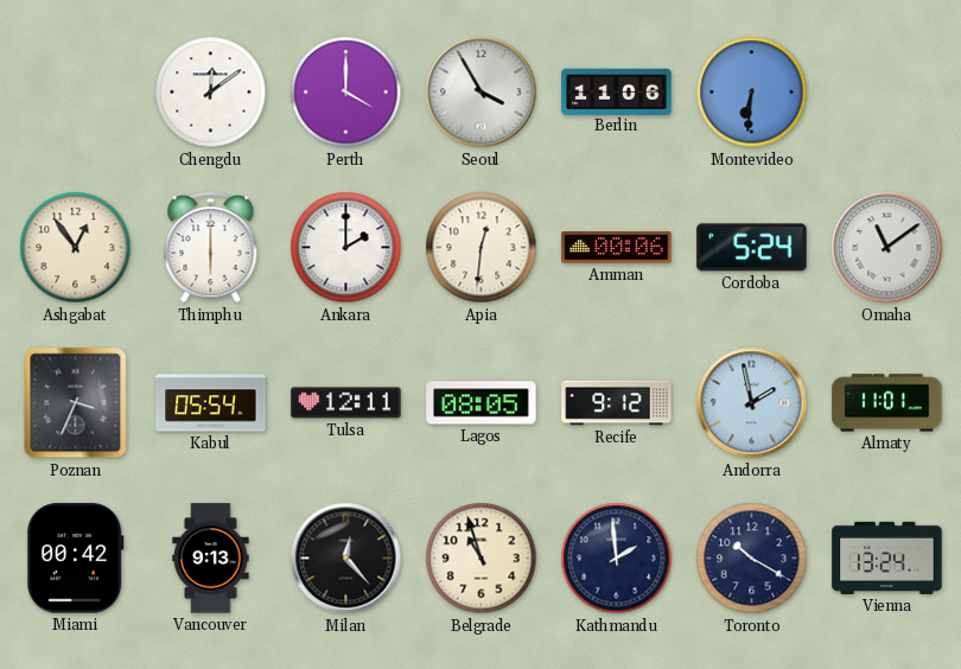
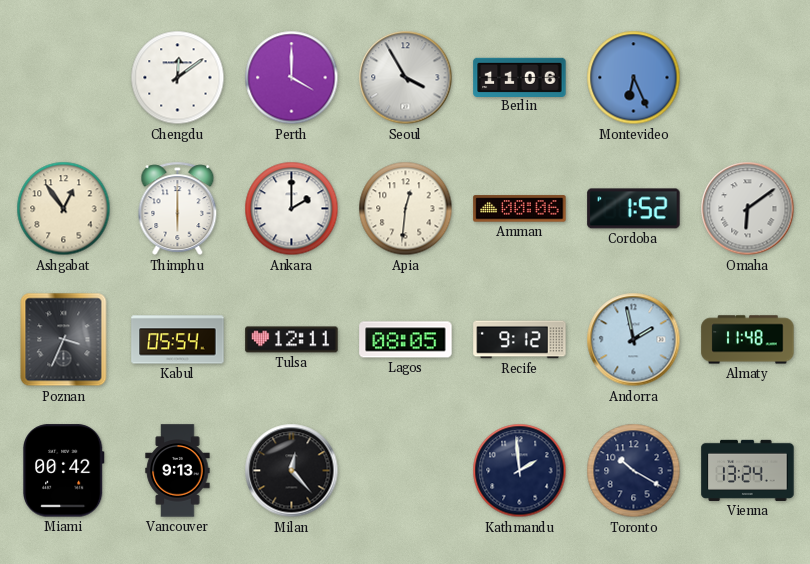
Montevideo: 6:31 -> 6:26
Cordoba: 5:24 -> 1:52
Omaha: 11:09 -> 6:09
Almaty: 11:01 -> 11:48
Belgrade: 10:57 -> none
